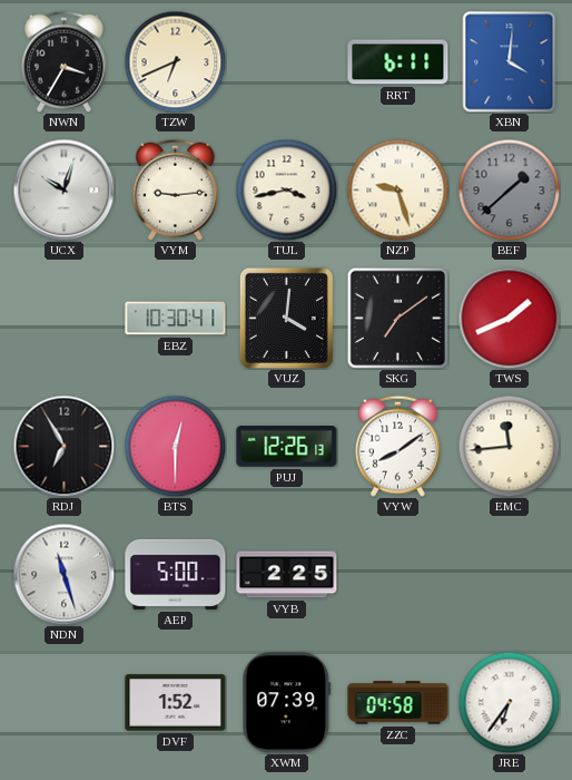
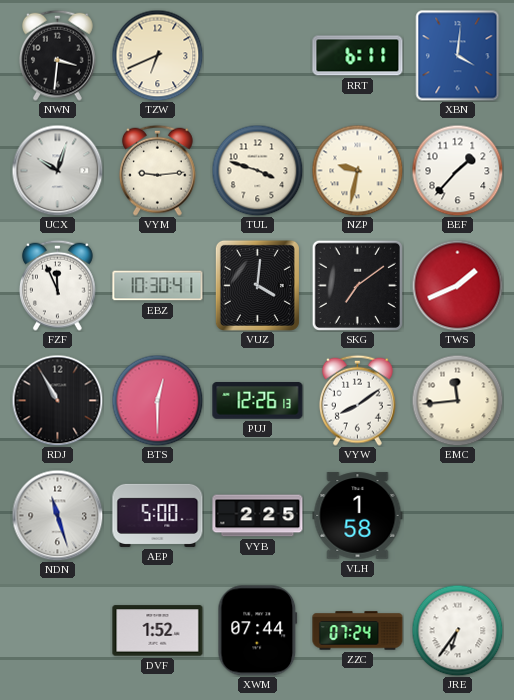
NWN: 3:35 -> 3:31
TUL: 3:43 -> 3:48
NZP: 9:27 -> 9:32
BEF: 1:38 -> 1:37
BEF dial: grey -> white
FZF: none -> 11:56
RDJ: 6:55 -> 10:55
VLH: none -> 1:58
XWM: 07:39 -> 07:44
ZZC: 04:58 -> 07:24
